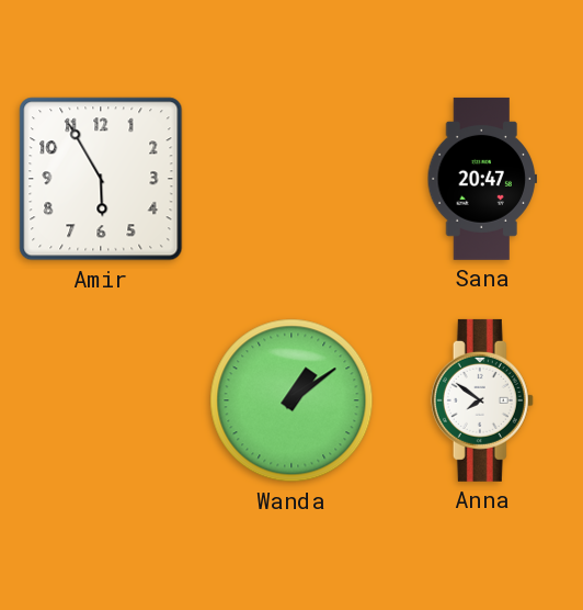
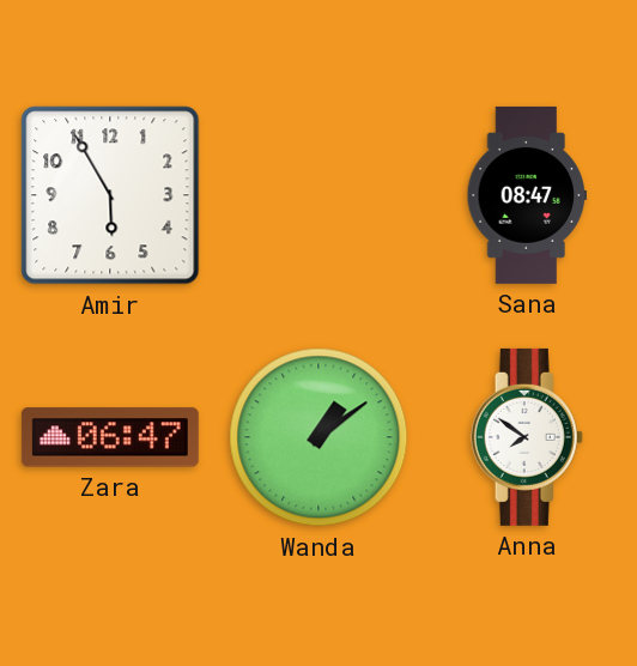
Sana: 20:47 -> 08:47
Zara: none -> 06:47
